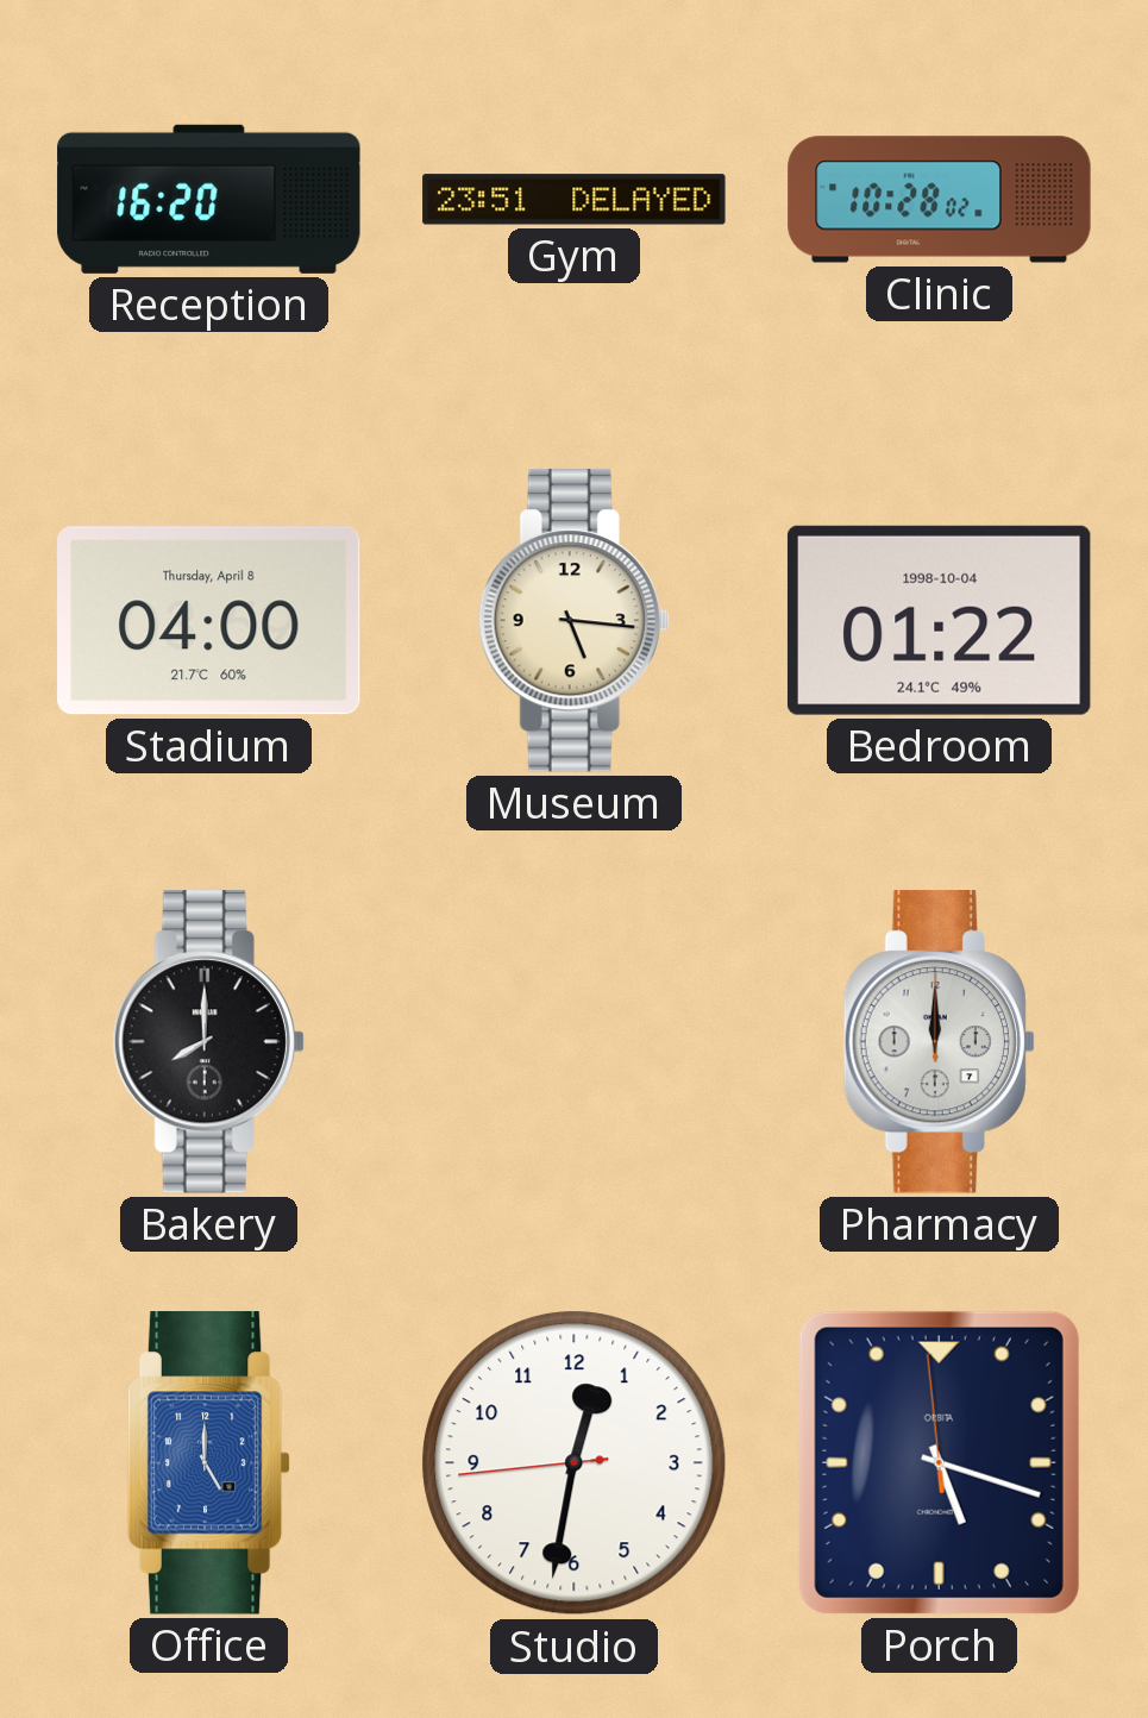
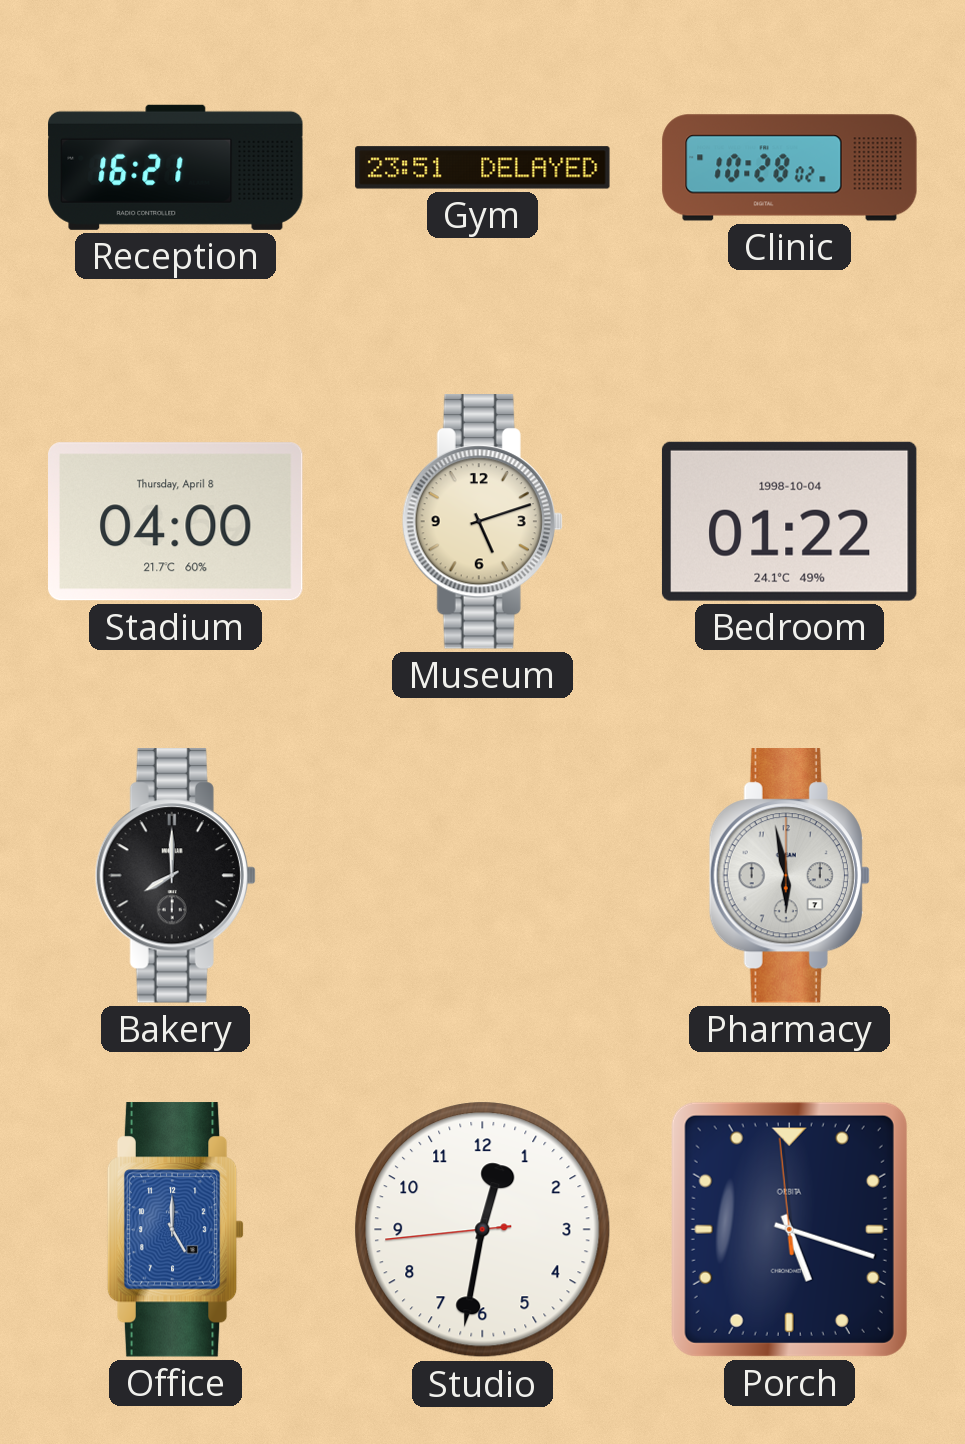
Reception: 16:20 -> 16:21
Museum: 5:16 -> 5:12
Pharmacy: 12:00 -> 5:58
